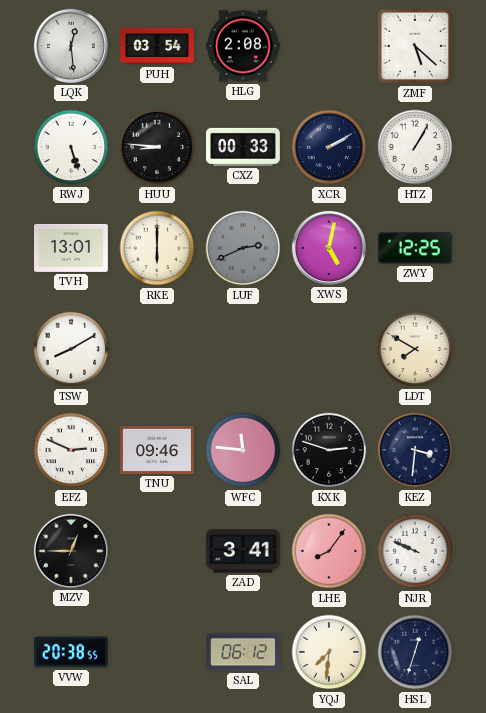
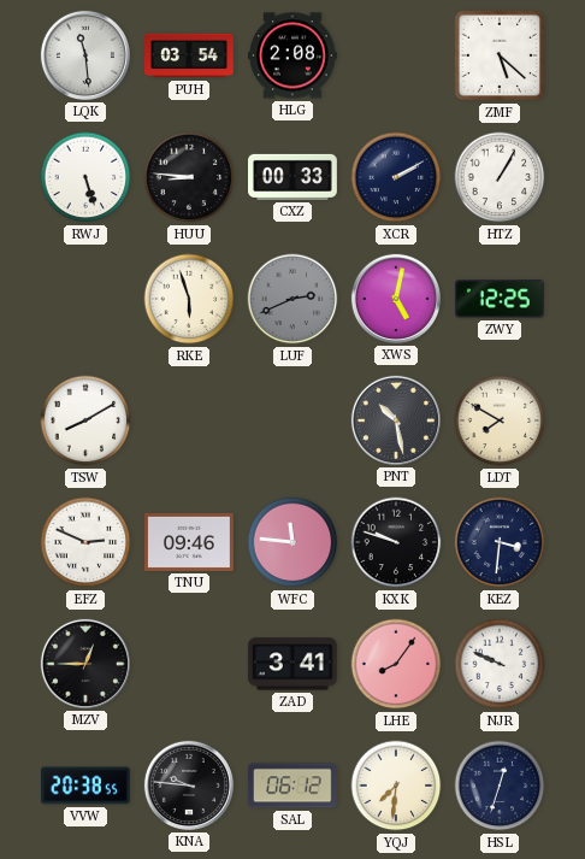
LQK: 12:29 -> 11:29
TVH: 13:01 -> none
RKE: 6:00 -> 5:57
PNT: none -> 10:28
KXK: 2:48 -> 9:48
KNA: none -> 9:46
